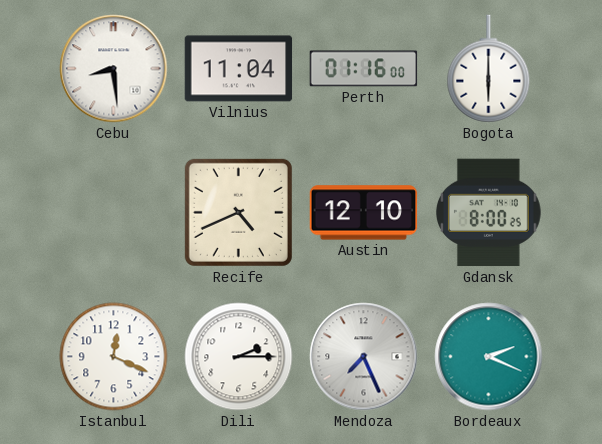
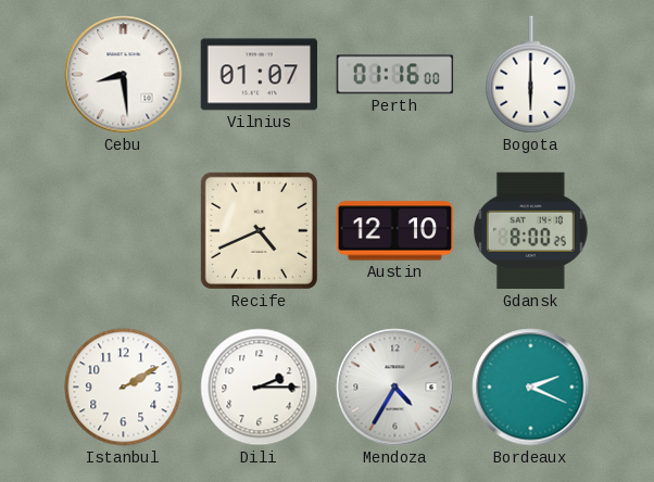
Vilnius: 11:04 -> 01:07
Istanbul: 12:19 -> 2:10
Mendoza: 7:26 -> 4:35
